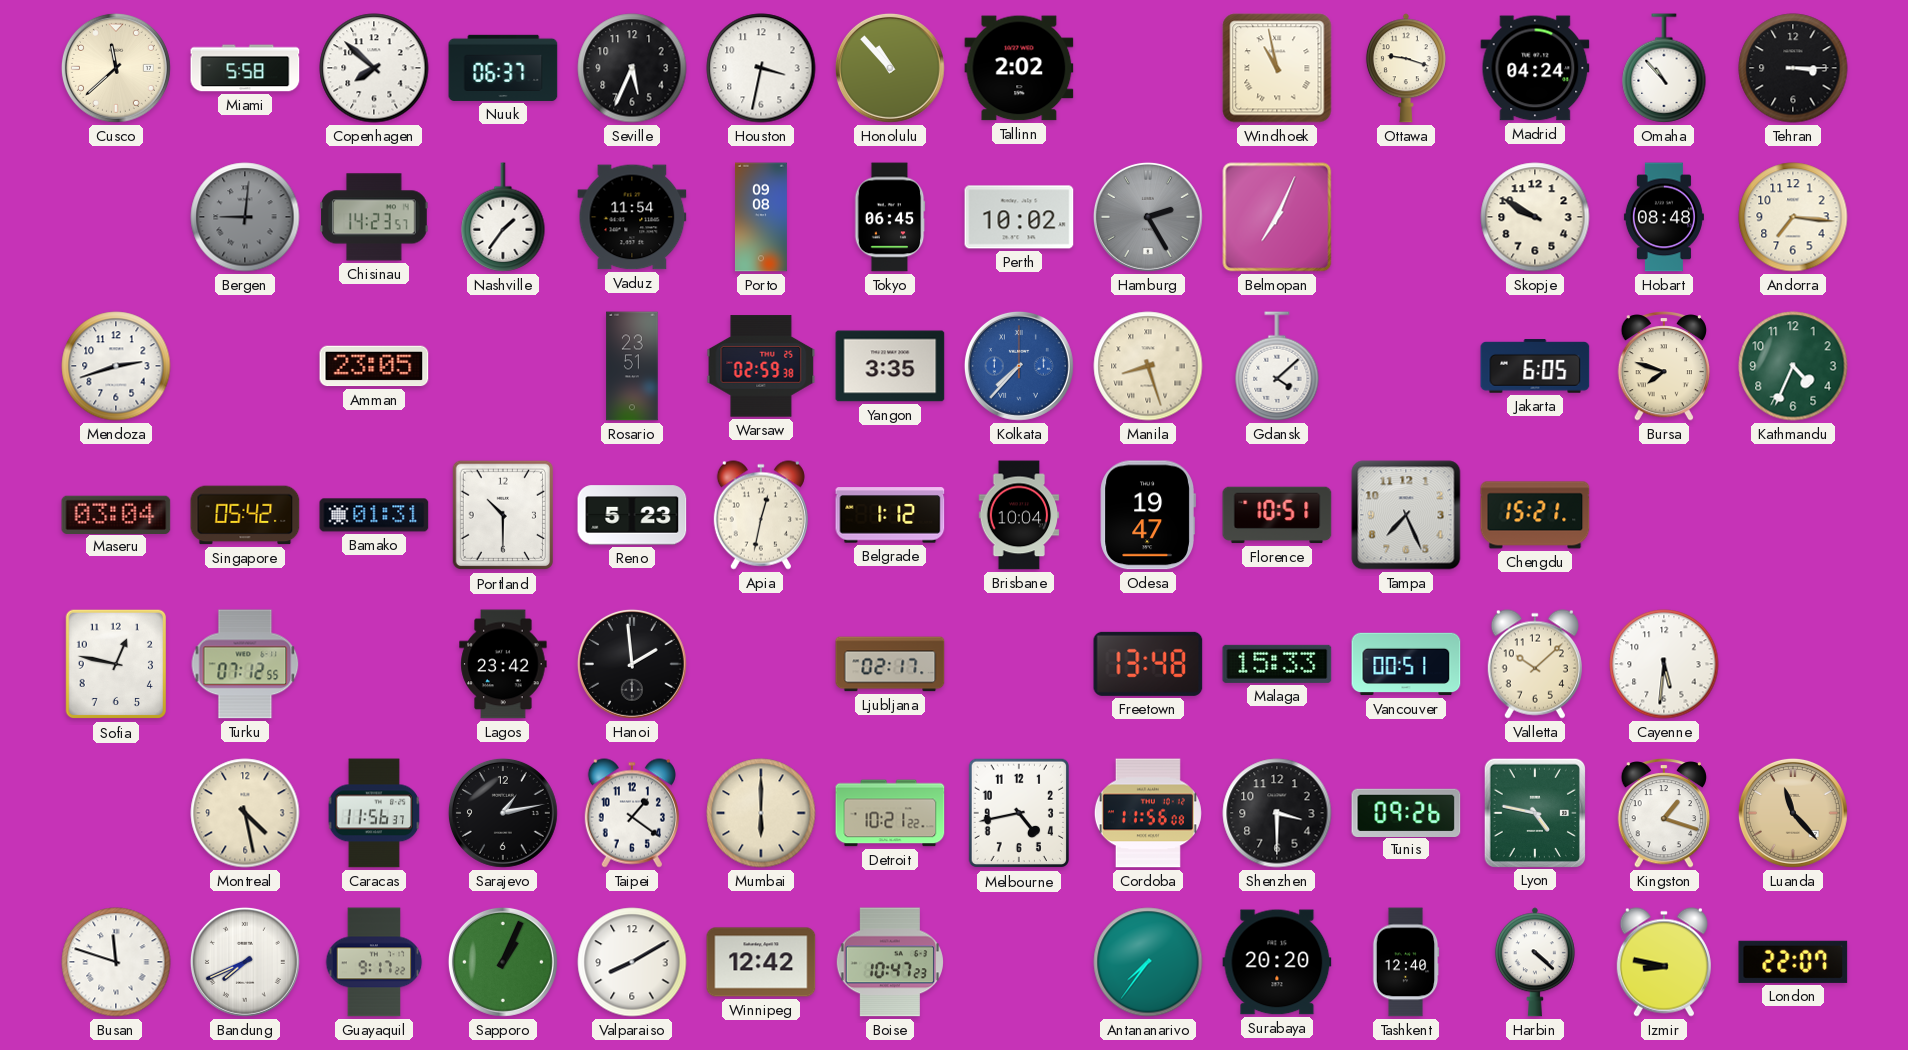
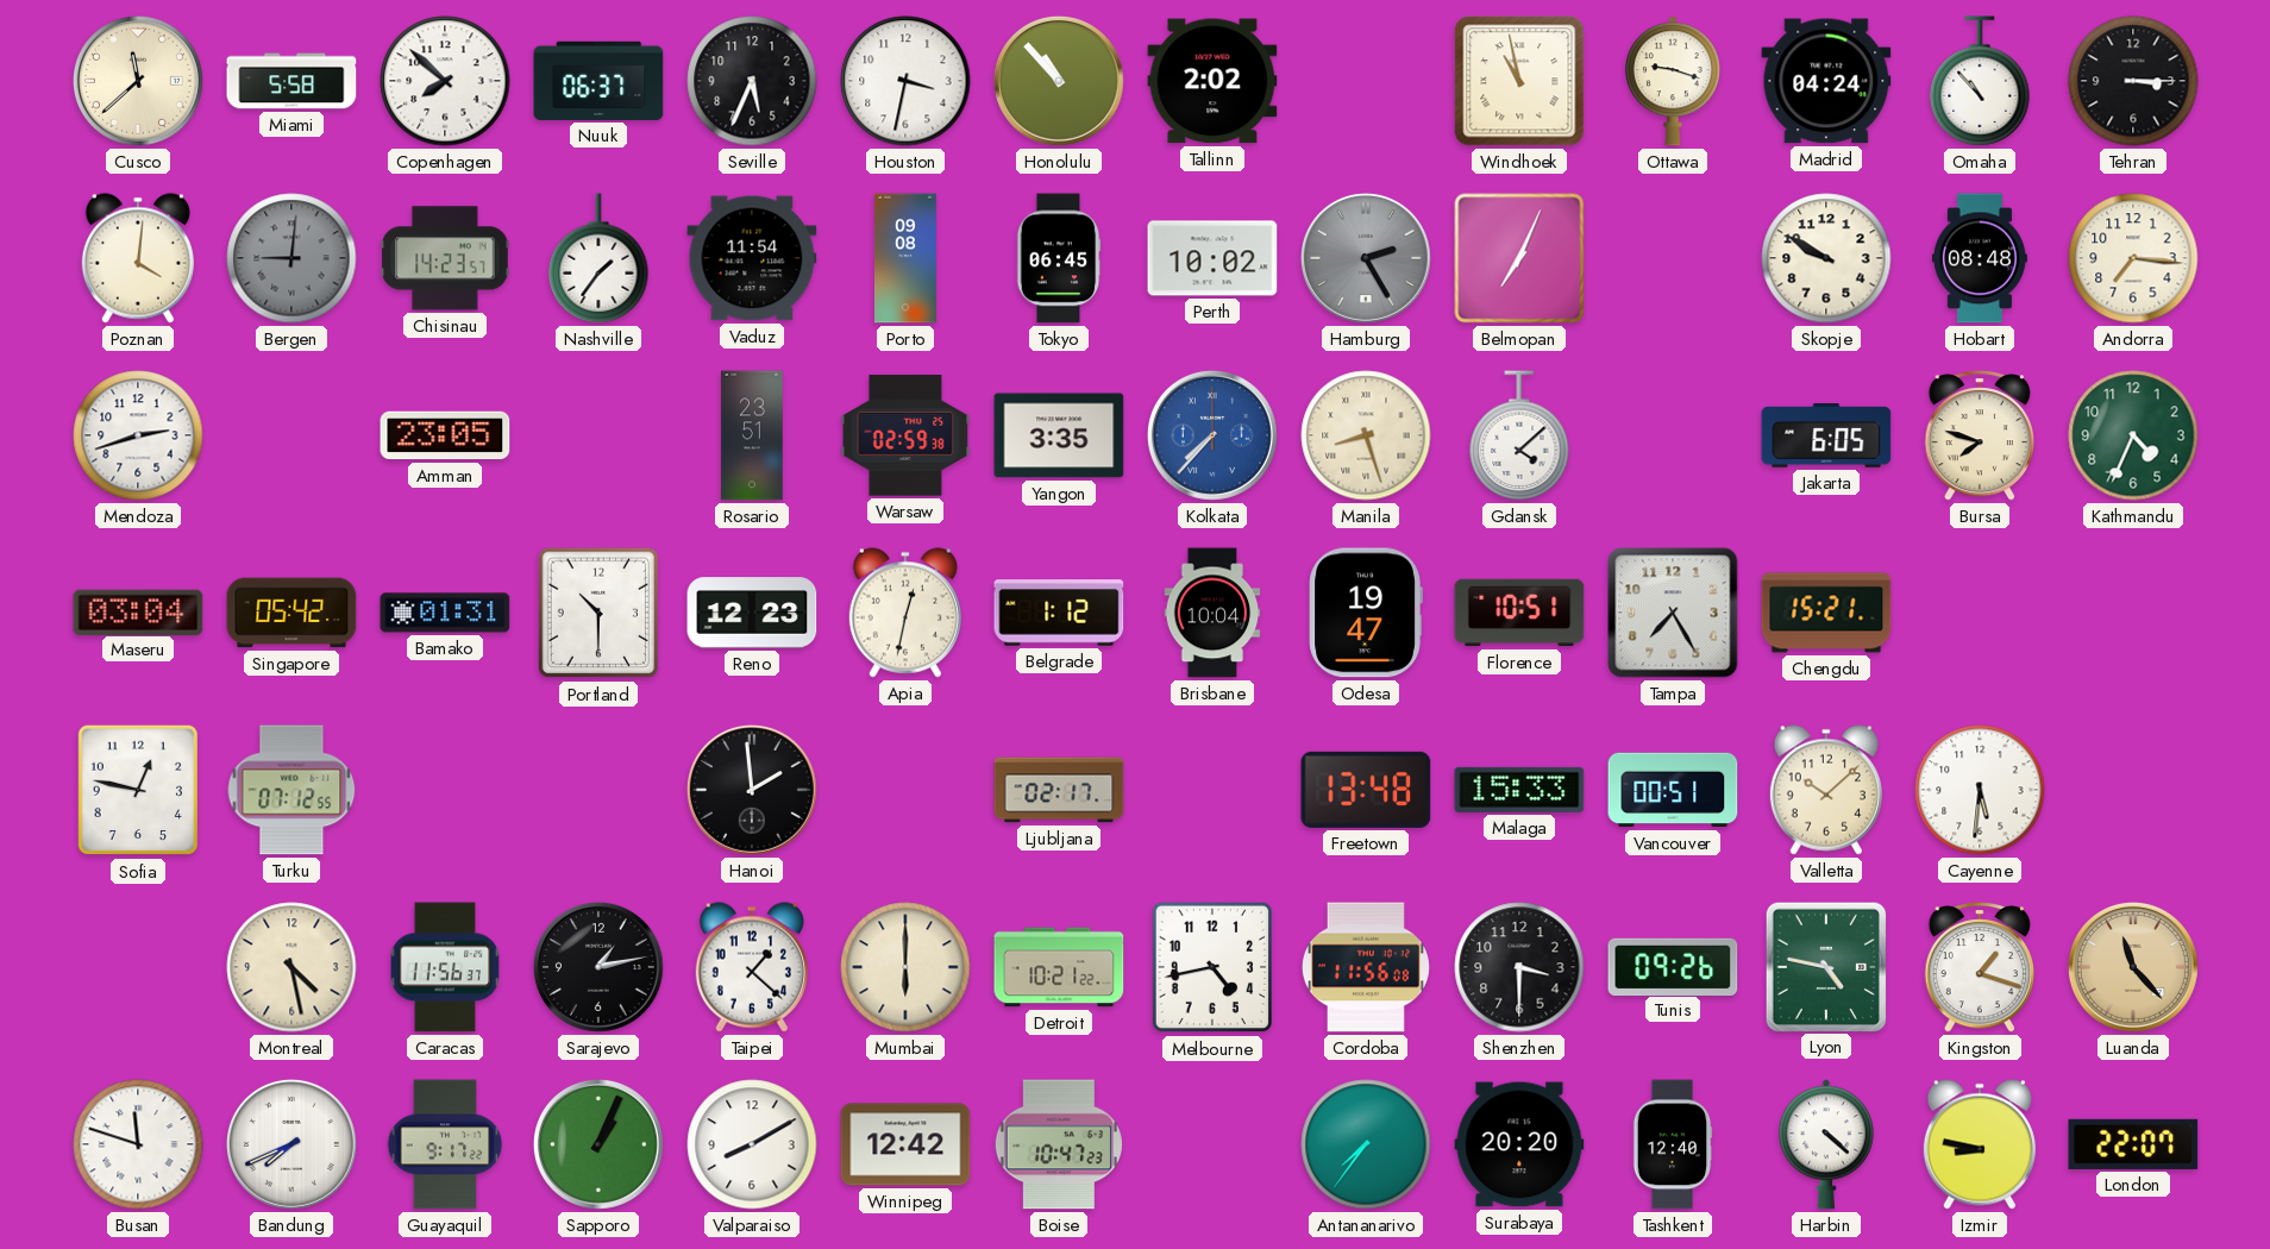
Poznan: none -> 4:01
Reno: 5:23 -> 12:23
Tampa: 7:26 -> 7:25
Lagos: 23:42 -> none
Taipei: 1:21 -> 1:22
